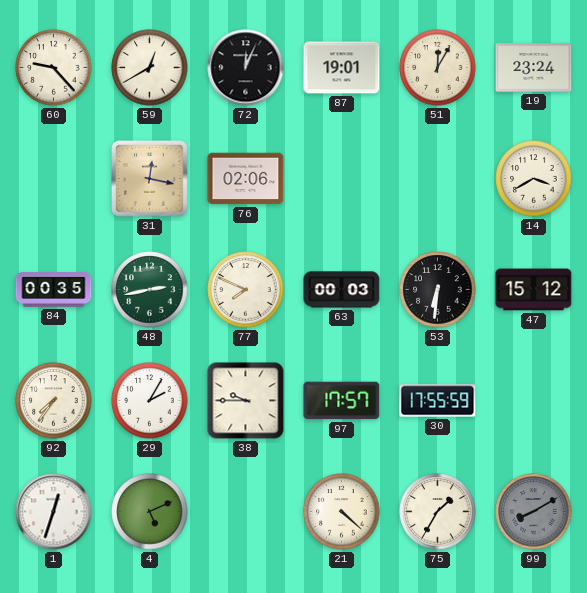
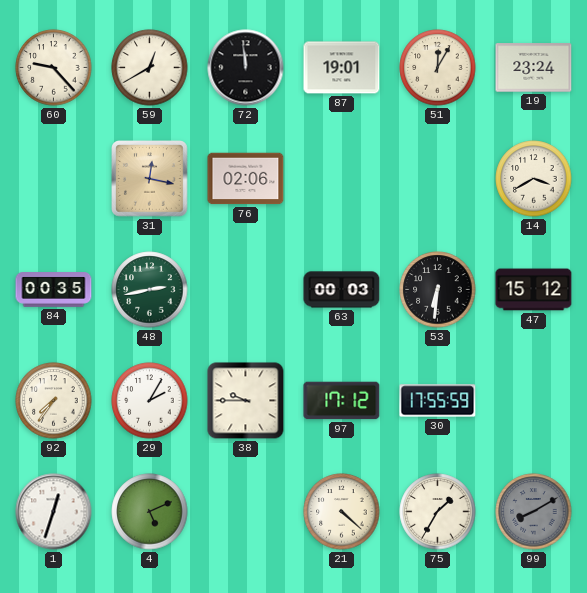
72: 12:04 -> 11:59
77: 7:49 -> none
97: 17:57 -> 17:12
